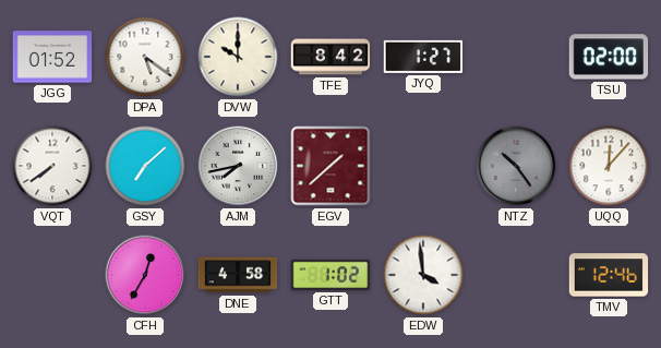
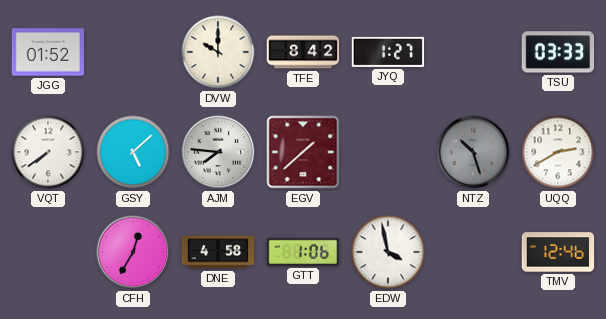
DPA: 5:21 -> none
TSU: 02:00 -> 03:33
GSY: 7:08 -> 5:08
AJM: 7:43 -> 7:46
NTZ: 10:24 -> 10:27
UQQ: 12:07 -> 2:40
GTT: 1:02 -> 1:06
EDW: 3:59 -> 3:58
